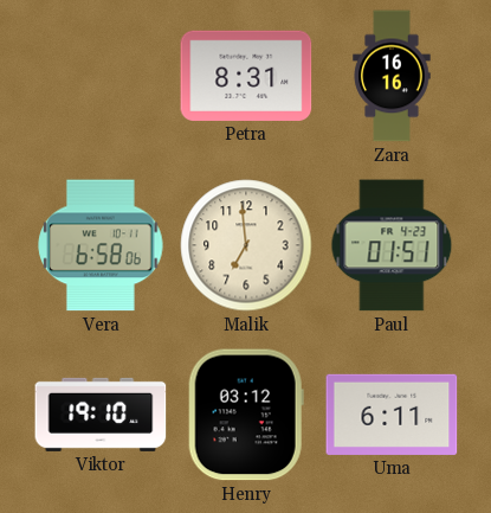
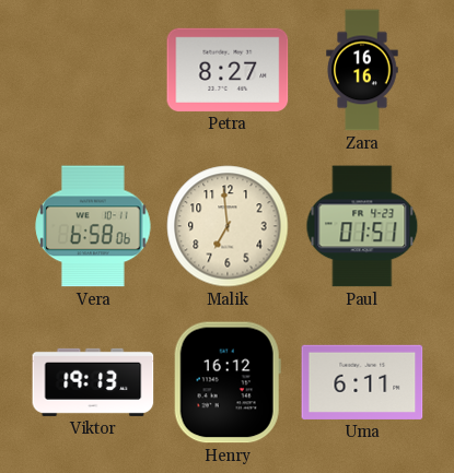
Petra: 8:31 -> 8:27
Viktor: 19:10 -> 19:13
Henry: 03:12 -> 16:12
